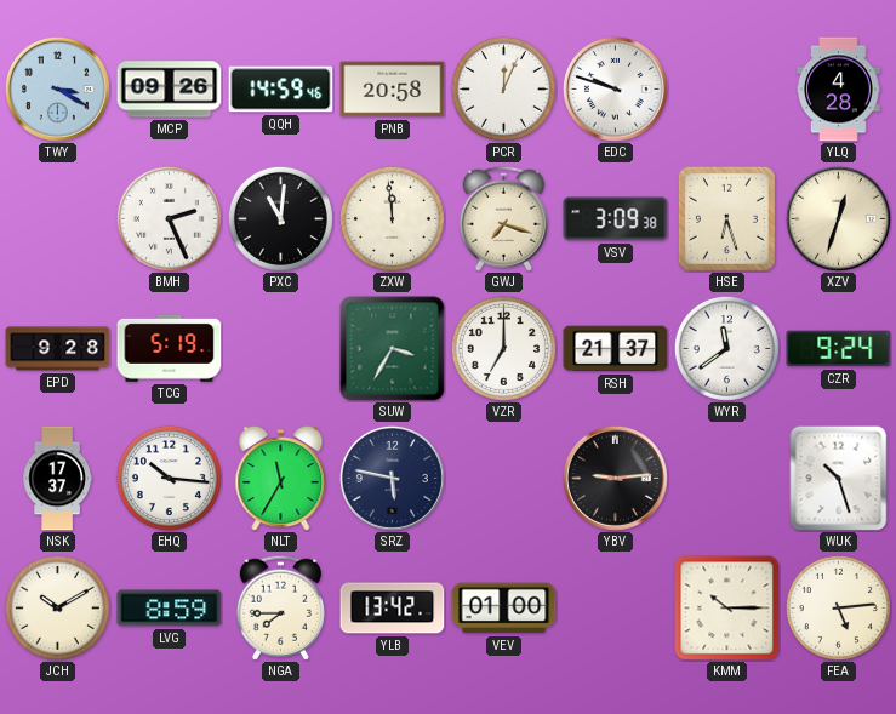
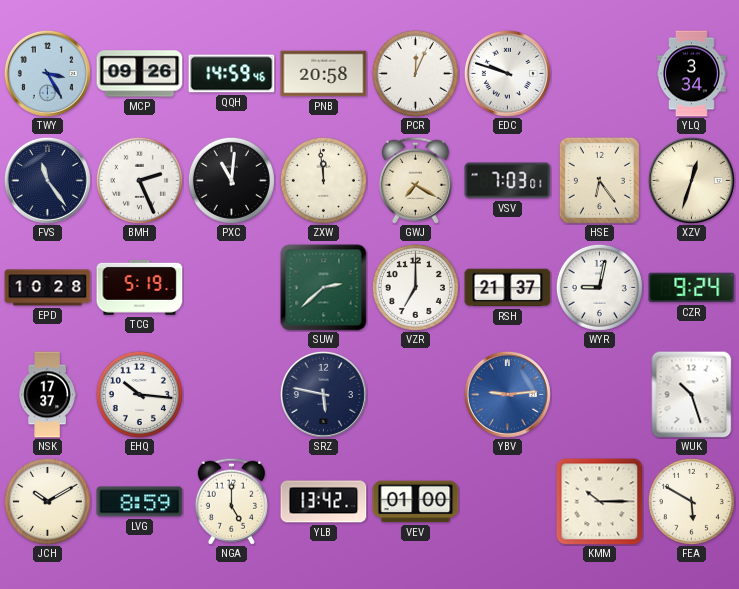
TWY: 3:20 -> 3:25
YLQ: 4:28 -> 3:34
FVS: none -> 11:24
GWJ: 7:18 -> 7:20
VSV: 3:09 -> 7:03
HSE: 6:27 -> 6:24
EPD: 9:28 -> 10:28
SUW: 3:35 -> 2:38
WYR: 11:39 -> 9:02
NLT: 11:35 -> none
YBV dial: black -> blue
NGA: 7:45 -> 5:00
FEA: 5:14 -> 5:50
